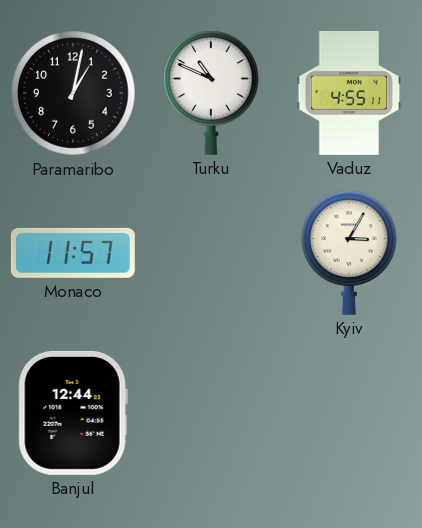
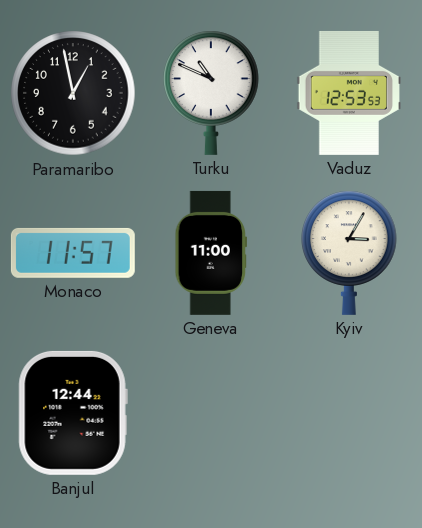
Paramaribo: 1:02 -> 12:58
Vaduz: 4:55 -> 12:53
Geneva: none -> 11:00
